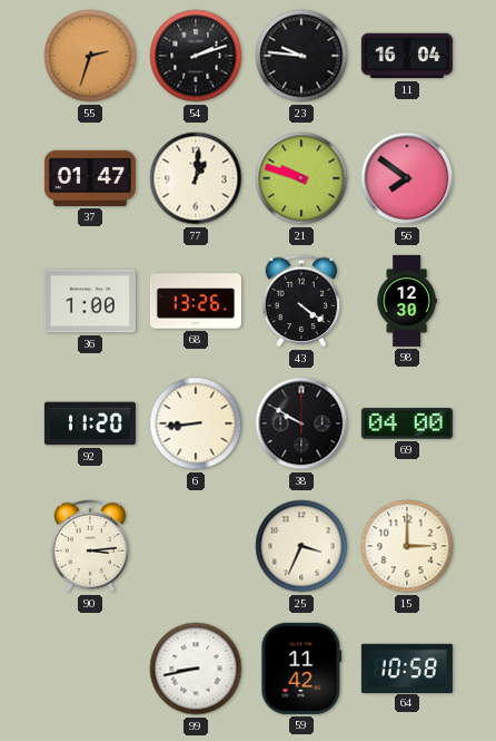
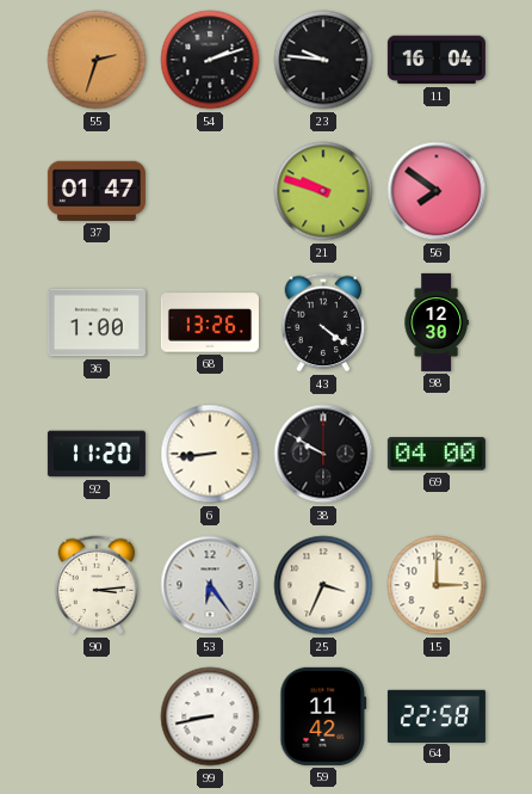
77: 1:01 -> none
53: none -> 6:24
64: 10:58 -> 22:58
